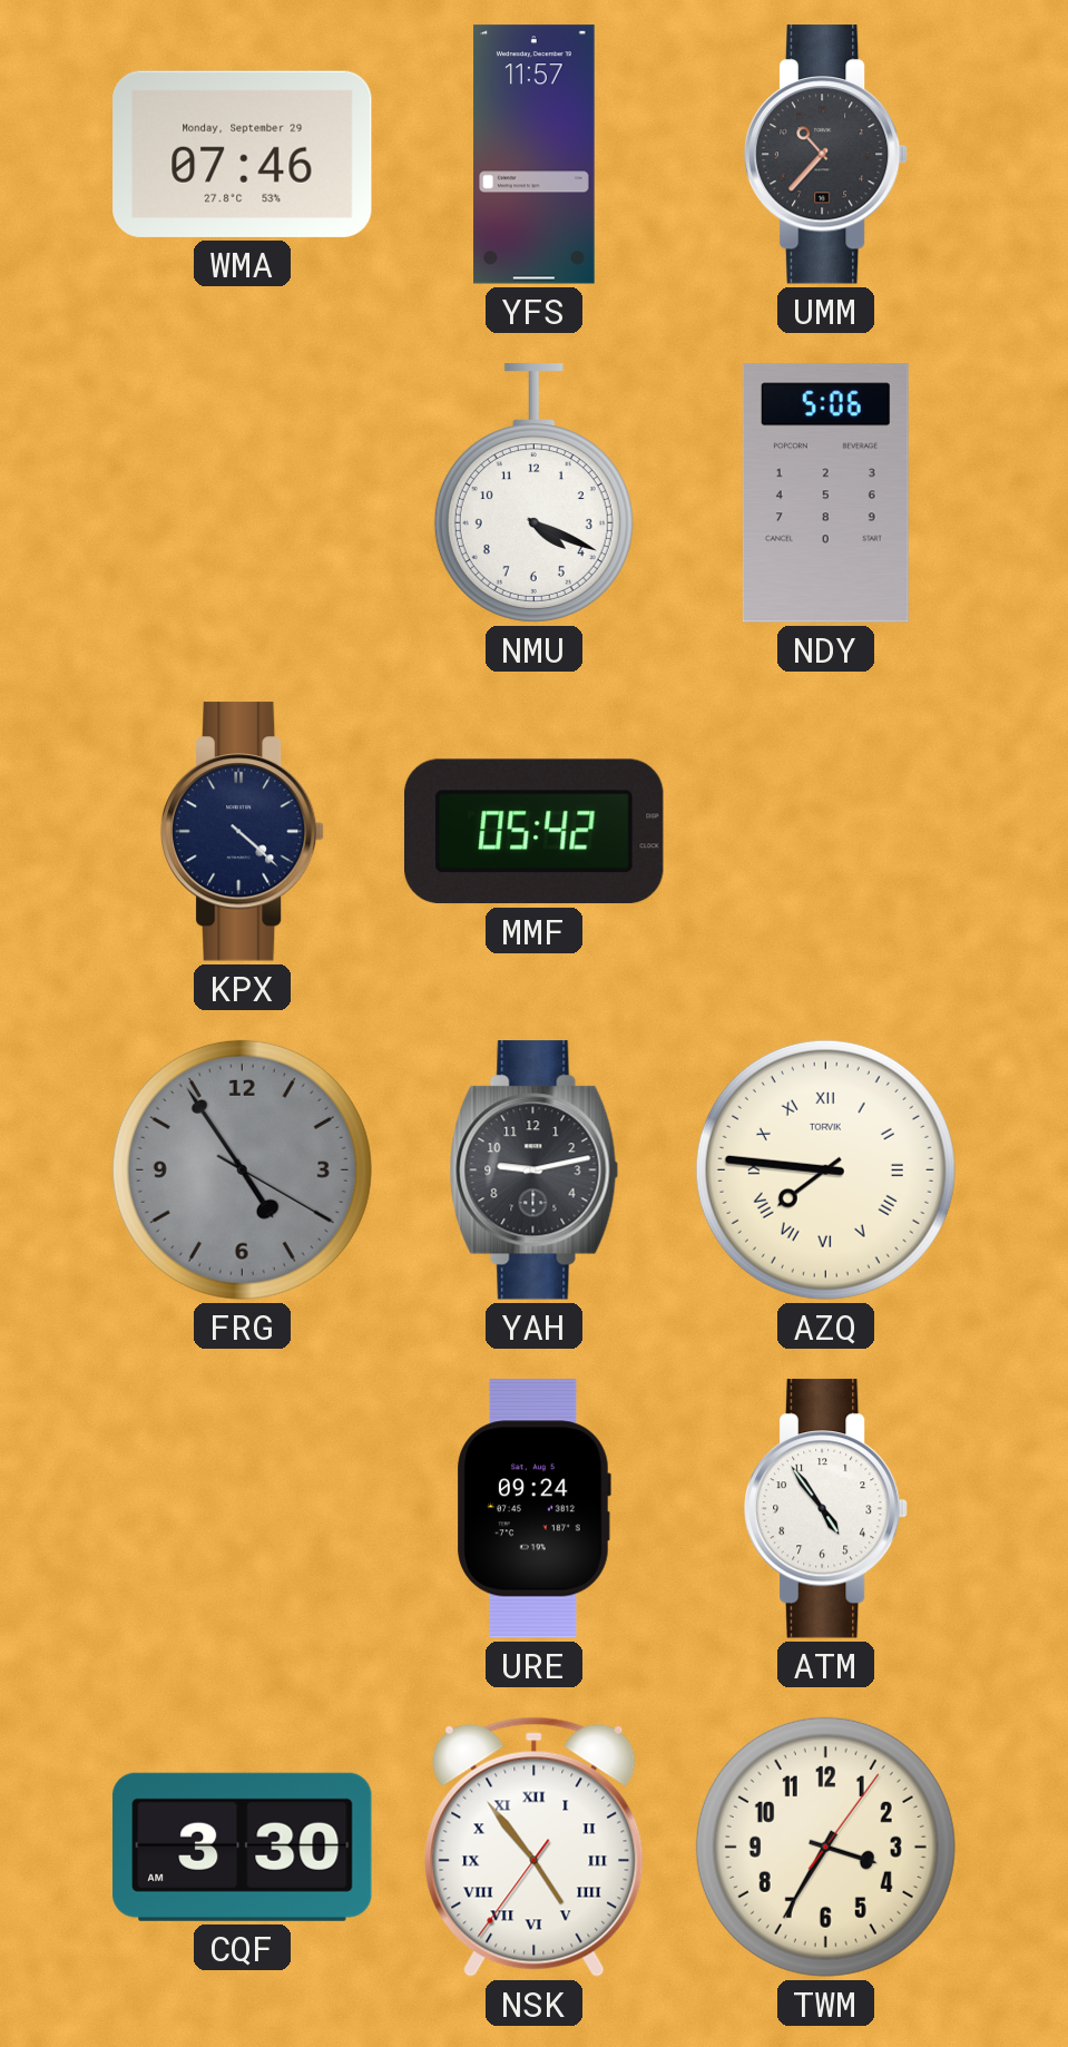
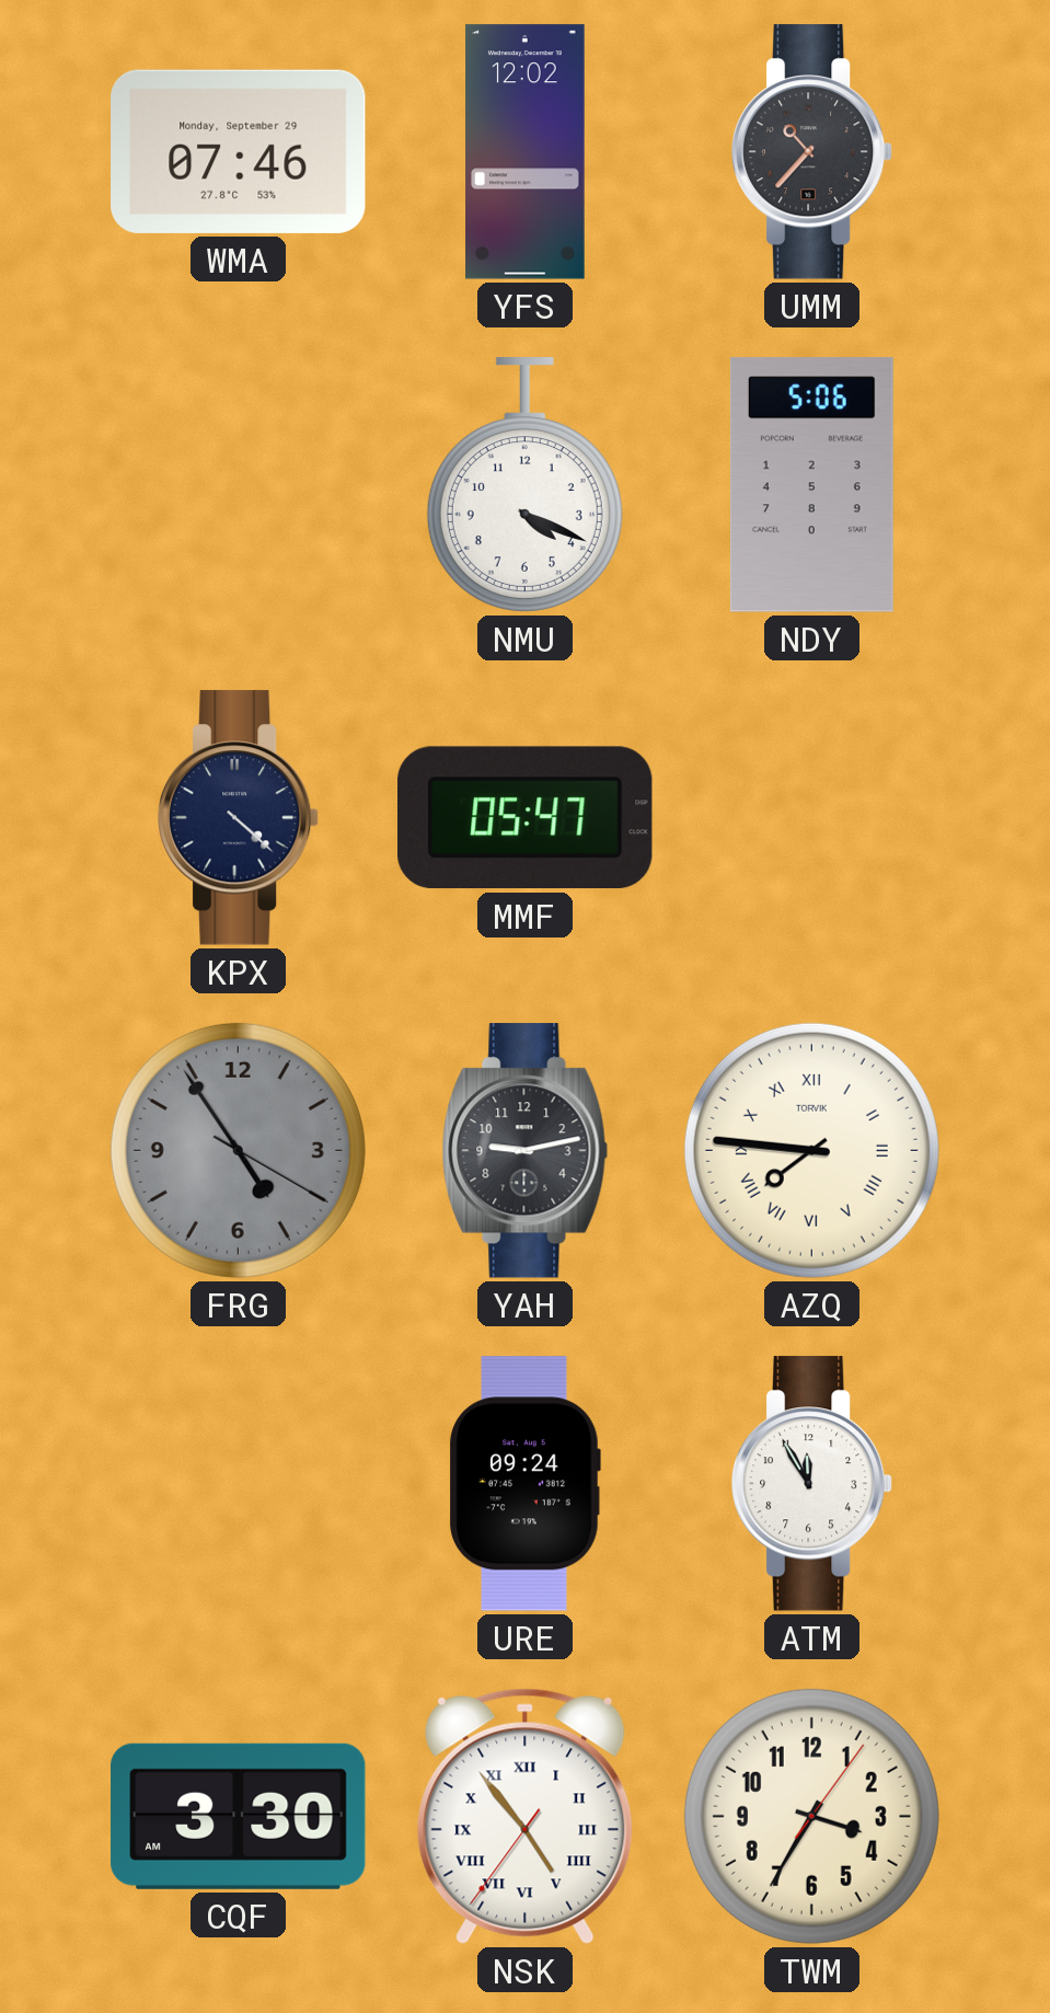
YFS: 11:57 -> 12:02
MMF: 05:42 -> 05:47
ATM: 4:54 -> 11:55
